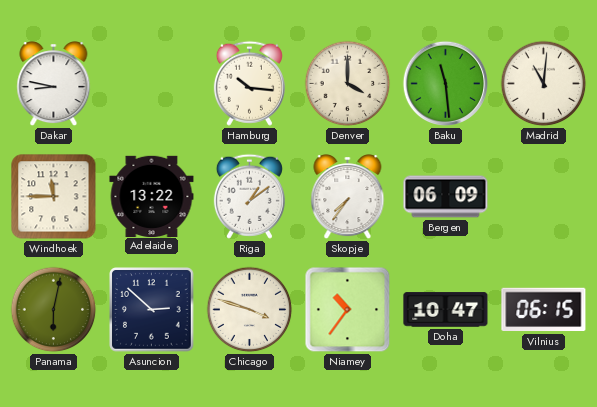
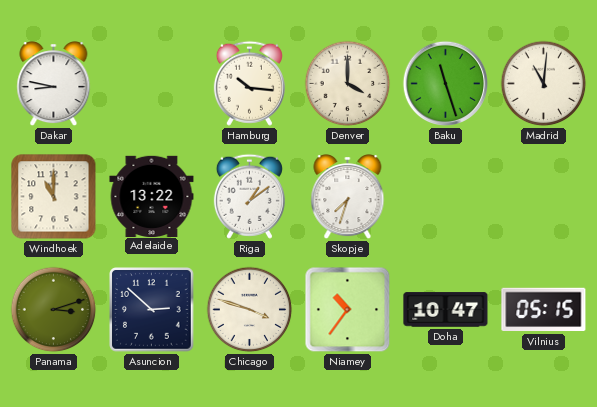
Baku: 11:29 -> 11:27
Windhoek: 11:45 -> 11:00
Skopje: 7:36 -> 7:33
Bergen: 06:09 -> none
Panama: 6:02 -> 3:12
Vilnius: 06:15 -> 05:15
